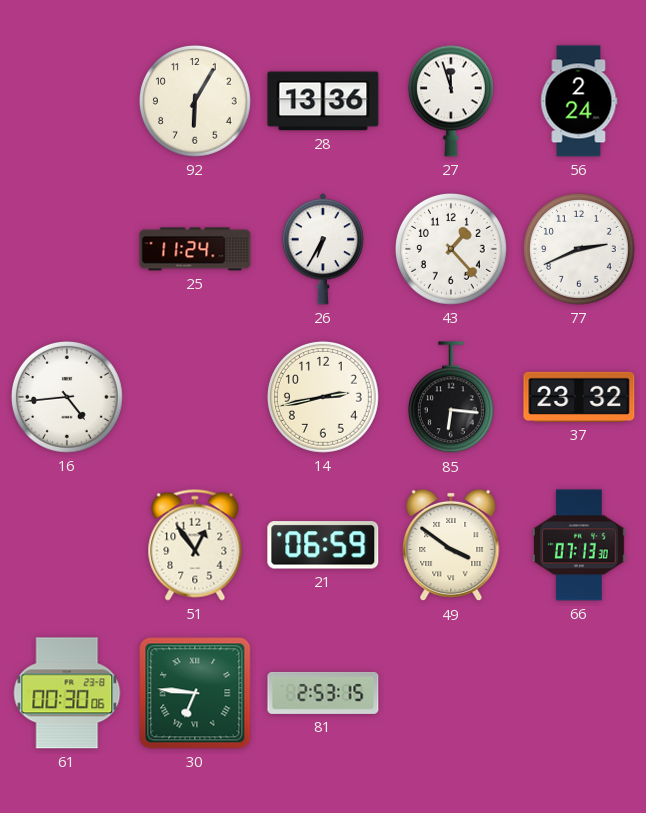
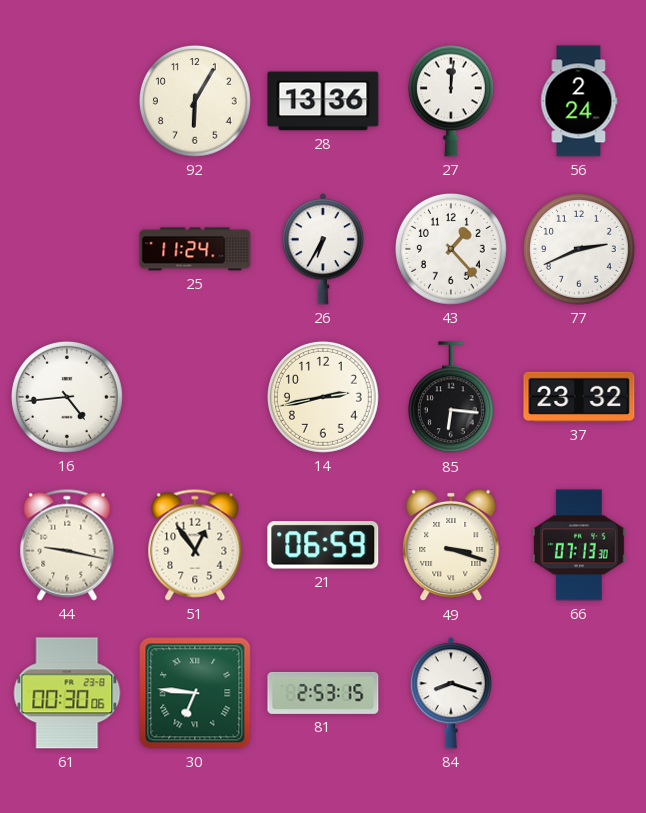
27: 11:57 -> 12:01
44: none -> 9:17
49: 3:51 -> 3:18
84: none -> 8:18
